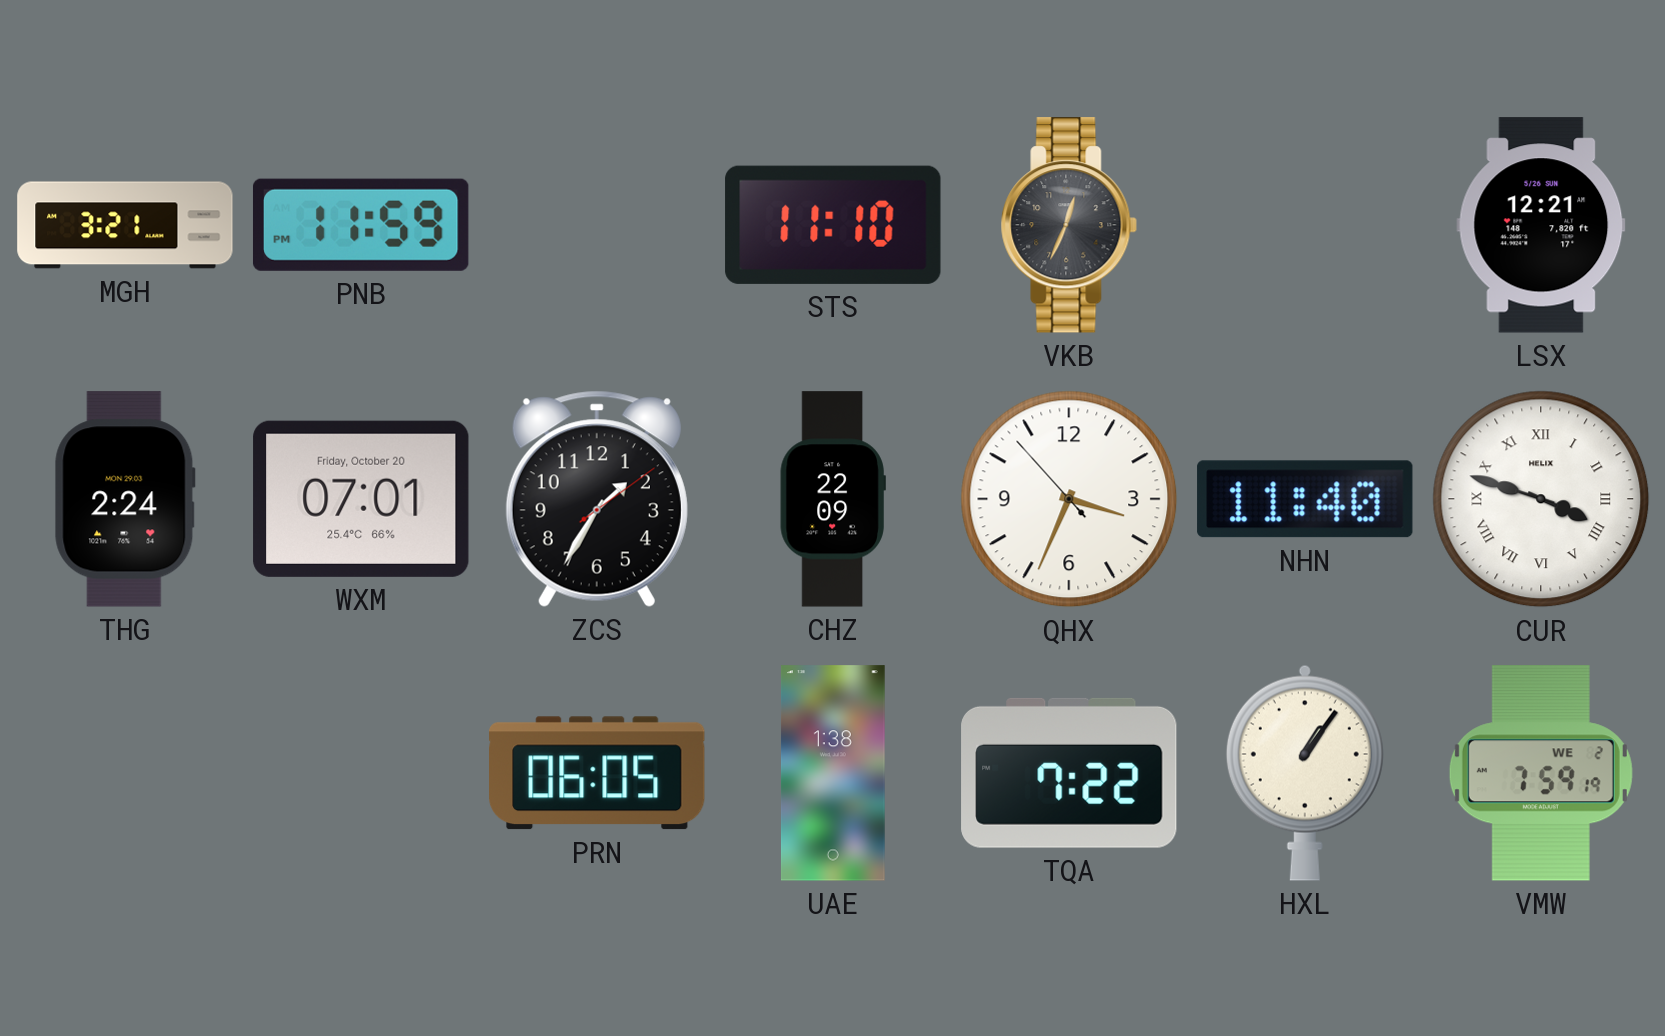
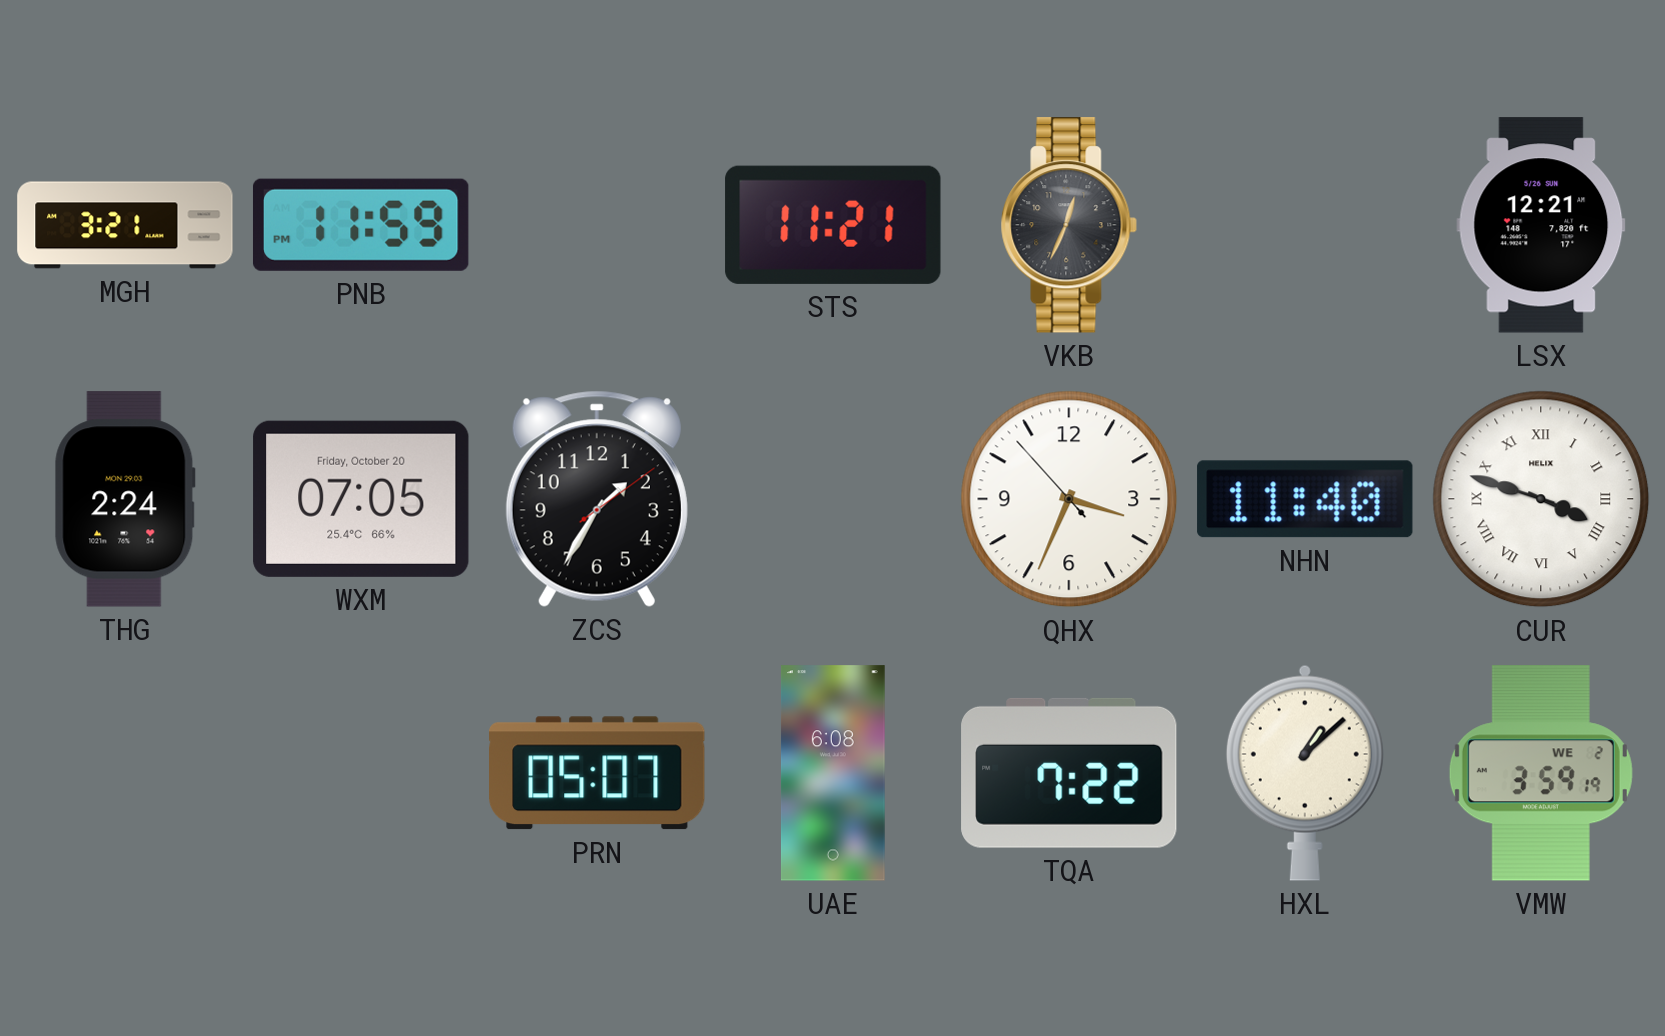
STS: 11:10 -> 11:21
WXM: 07:01 -> 07:05
CHZ: 22:09 -> none
PRN: 06:05 -> 05:07
UAE: 1:38 -> 6:08
HXL: 1:06 -> 1:08
VMW: 7:59 -> 3:59
